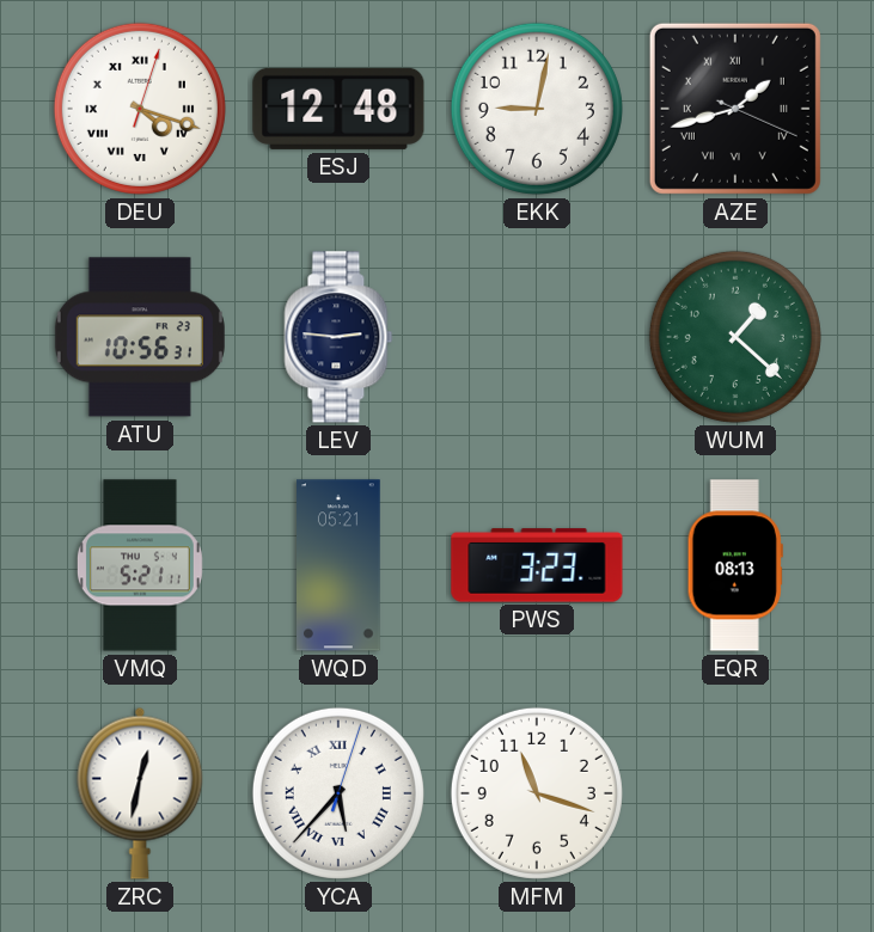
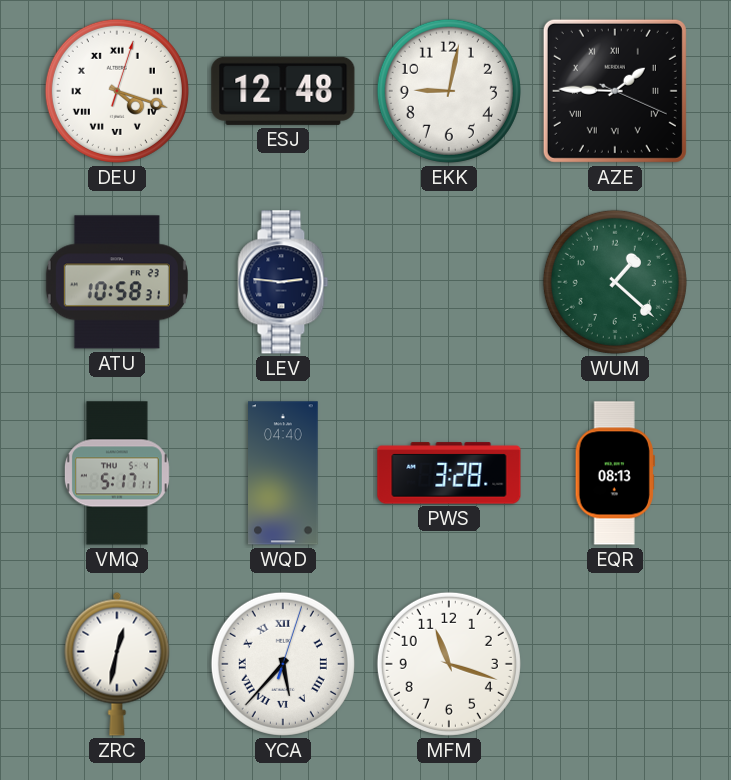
AZE: 1:42 -> 1:45
ATU: 10:56 -> 10:58
VMQ: 5:21 -> 5:17
WQD: 05:21 -> 04:40
PWS: 3:23 -> 3:28
